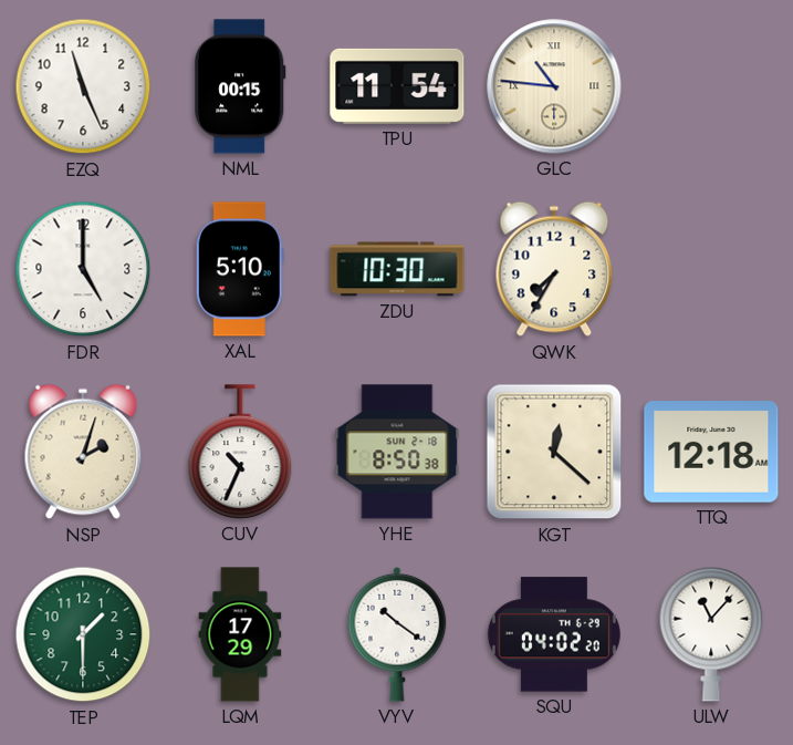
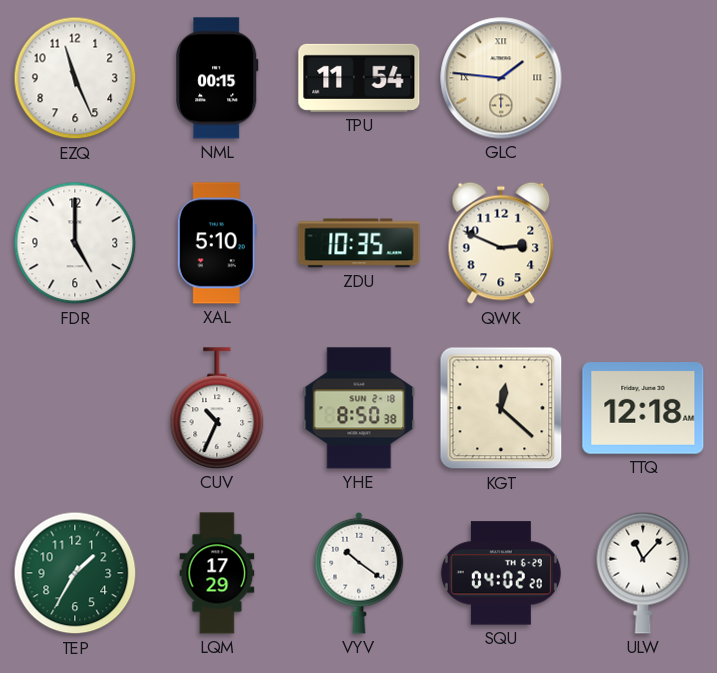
GLC: 10:46 -> 1:46
ZDU: 10:30 -> 10:35
QWK: 7:35 -> 2:49
NSP: 2:03 -> none
TEP: 1:30 -> 1:35
